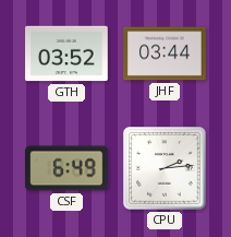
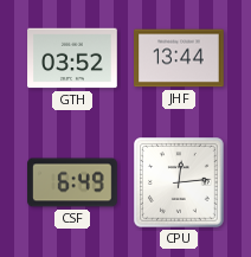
JHF: 03:44 -> 13:44
CPU: 2:14 -> 12:14
